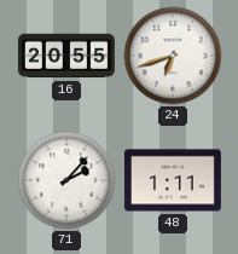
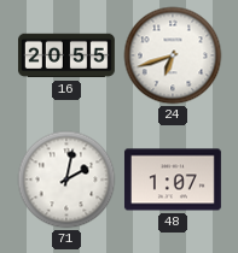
71: 2:07 -> 2:02
48: 1:11 -> 1:07
